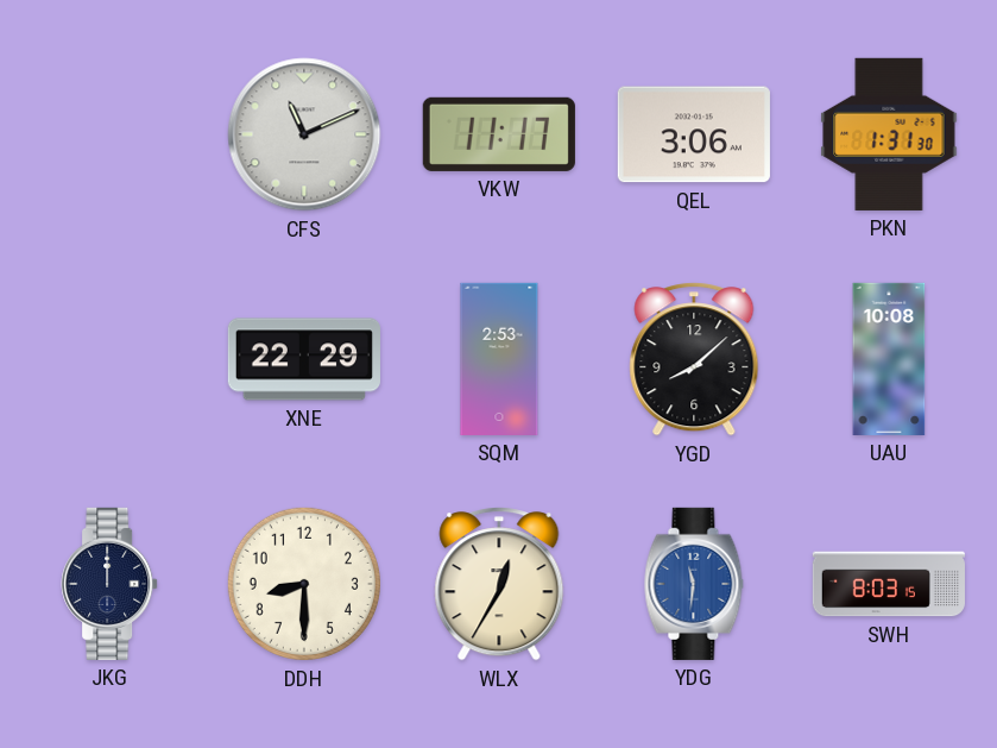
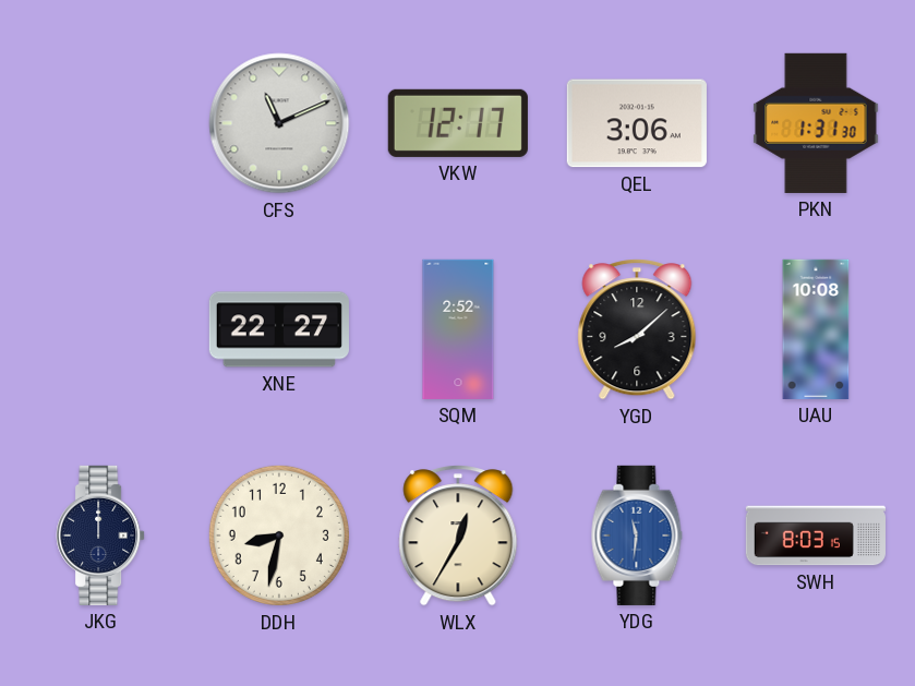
VKW: 11:17 -> 12:17
XNE: 22:29 -> 22:27
SQM: 2:53 -> 2:52
DDH: 8:30 -> 8:32
